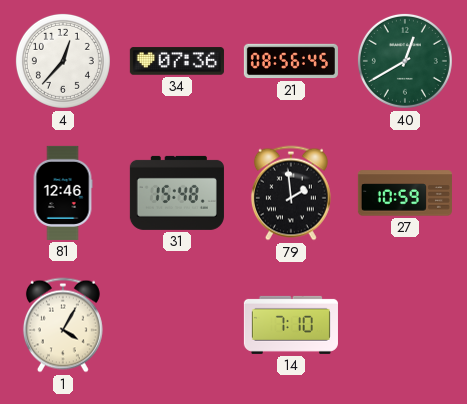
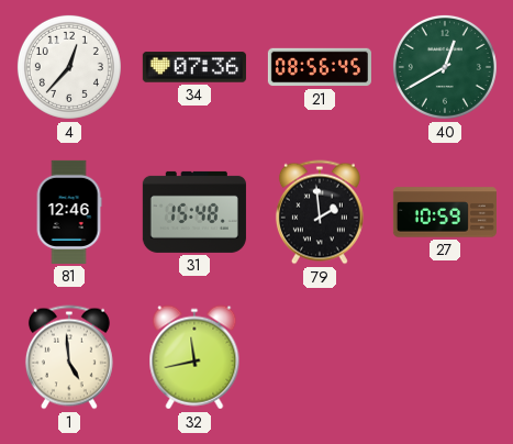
1: 4:05 -> 4:59
32: none -> 11:43
14: 7:10 -> none
